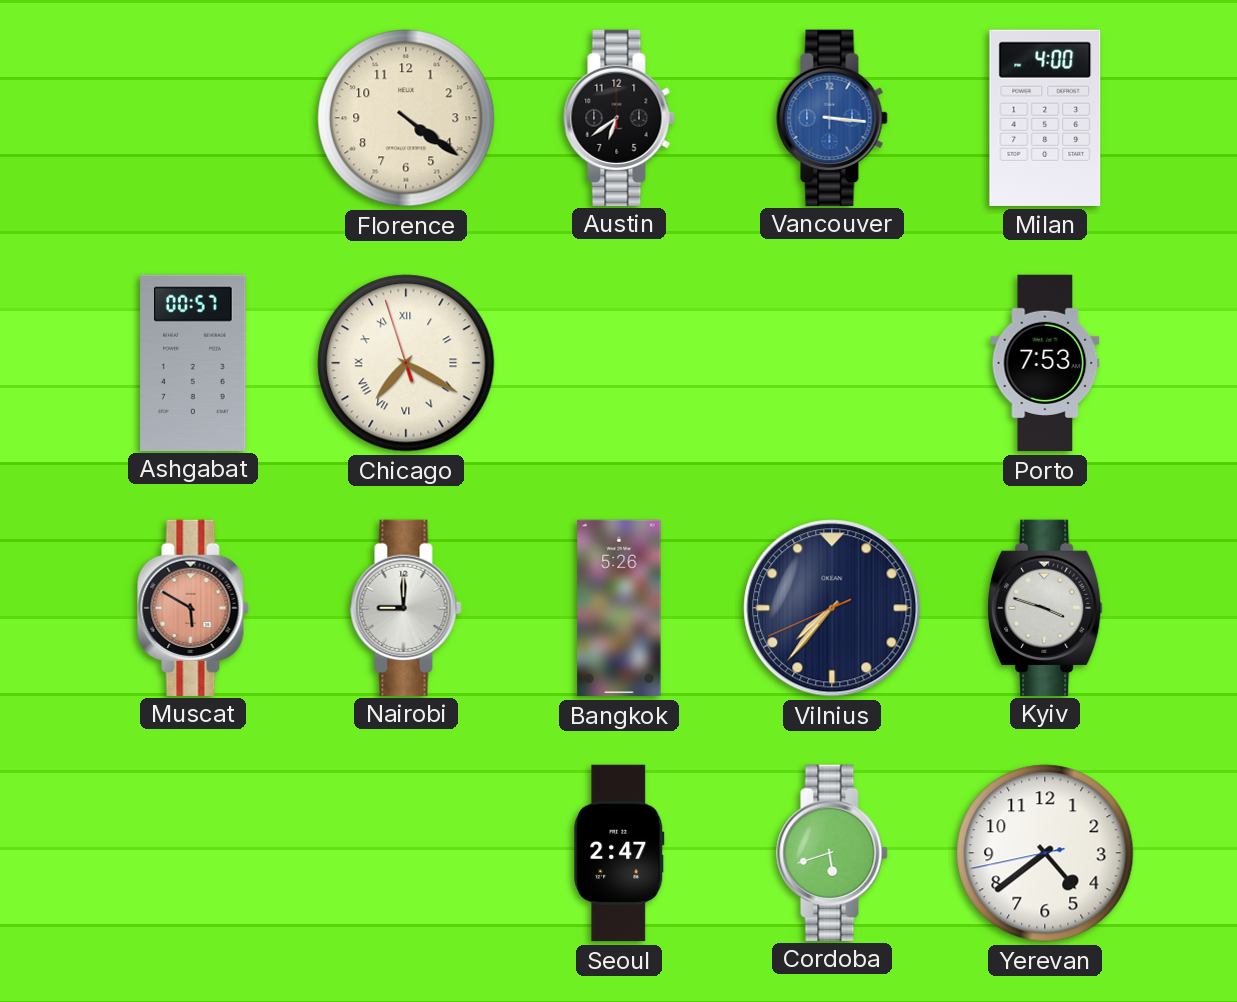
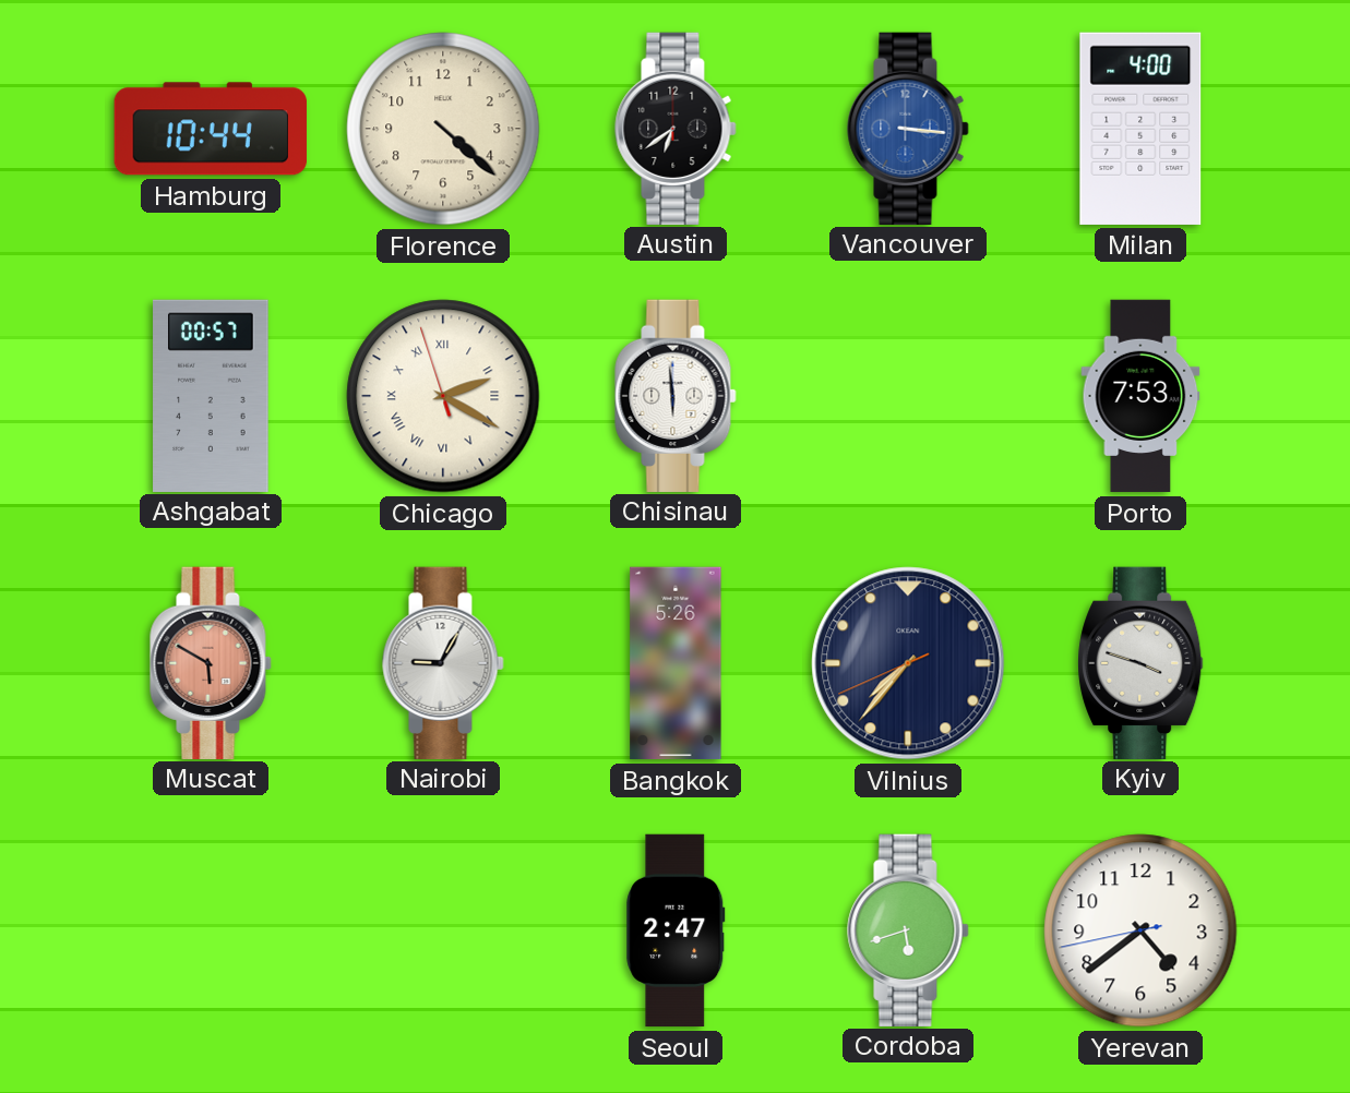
Hamburg: none -> 10:44
Florence: 4:21 -> 4:22
Chicago: 7:19 -> 2:19
Chisinau: none -> 5:59
Nairobi: 9:00 -> 9:05
